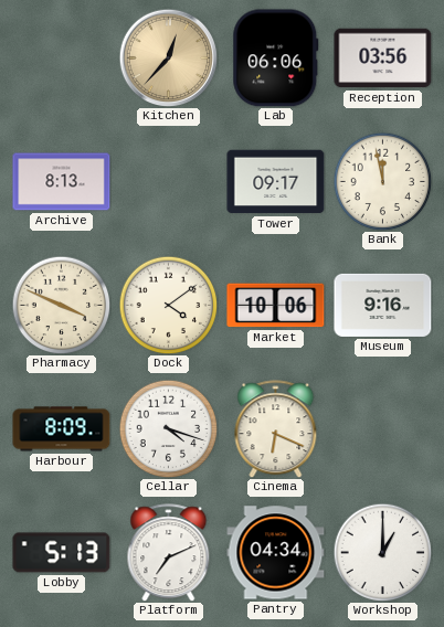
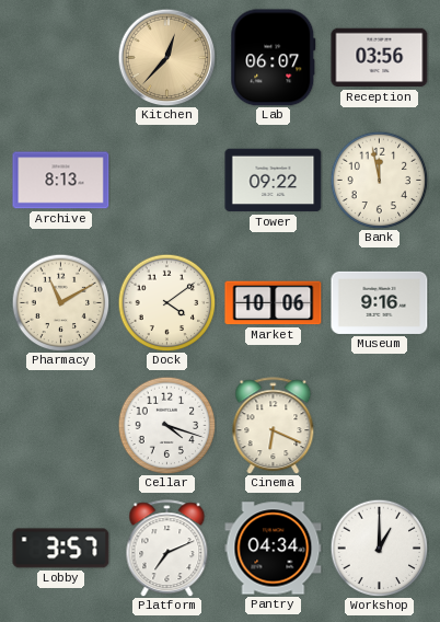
Lab: 06:06 -> 06:07
Tower: 09:17 -> 09:22
Pharmacy: 3:49 -> 11:10
Harbour: 8:09 -> none
Lobby: 5:13 -> 3:57
